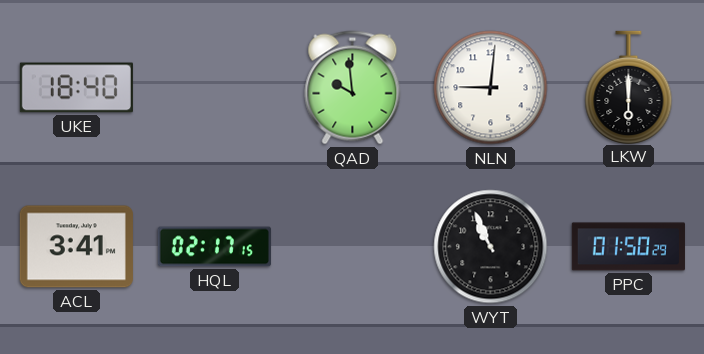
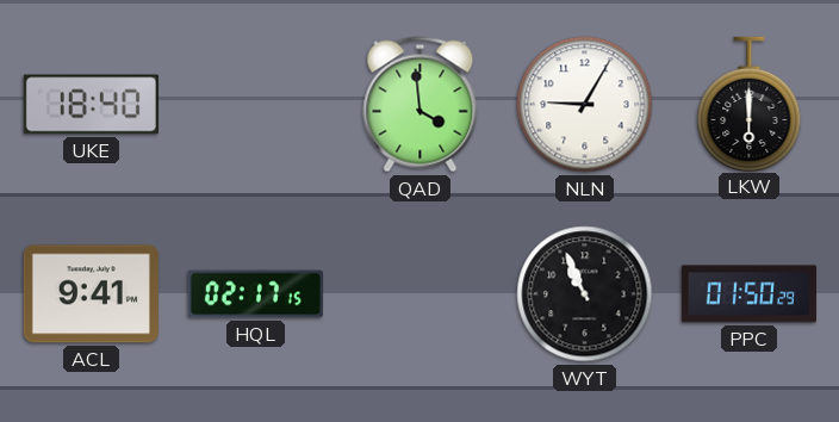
QAD: 9:59 -> 3:59
NLN: 9:01 -> 9:05
ACL: 3:41 -> 9:41
